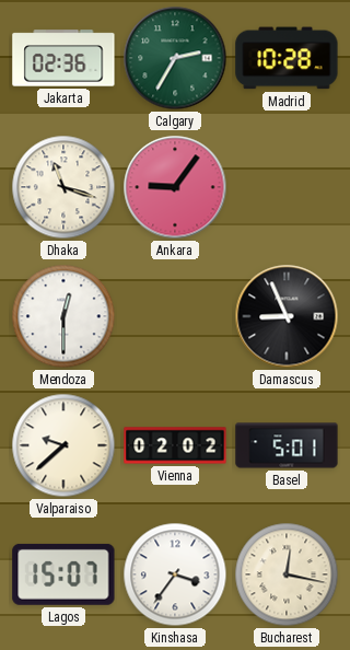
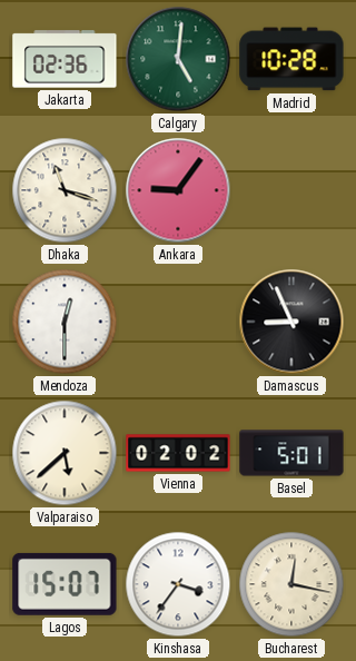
Calgary: 2:35 -> 5:01
Valparaiso: 9:38 -> 5:38
